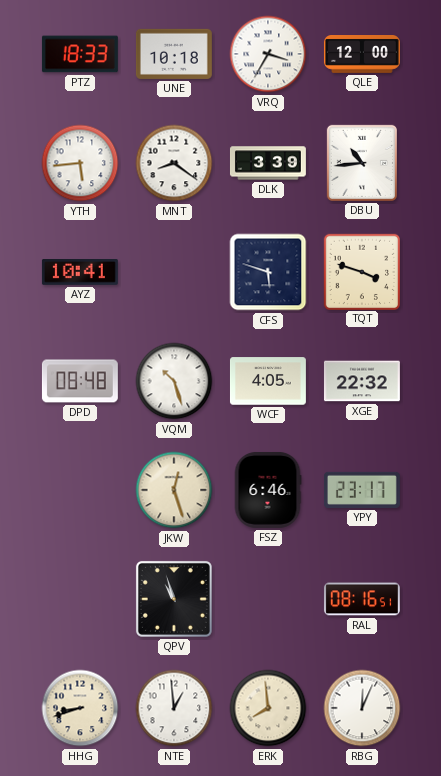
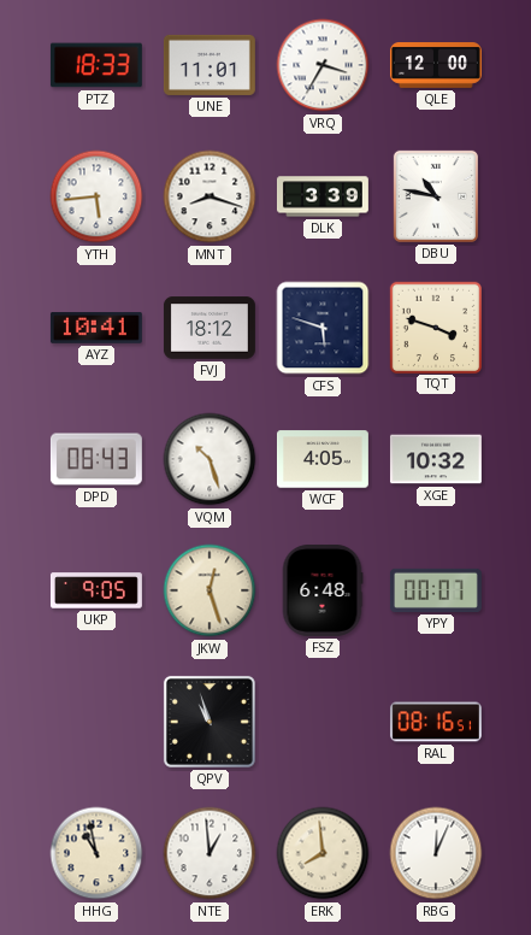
UNE: 10:18 -> 11:01
MNT: 8:21 -> 8:18
DBU: 10:44 -> 10:47
FVJ: none -> 18:12
DPD: 08:48 -> 08:43
XGE: 22:32 -> 10:32
UKP: none -> 9:05
FSZ: 6:46 -> 6:48
YPY: 23:17 -> 00:07
HHG: 8:42 -> 10:58
